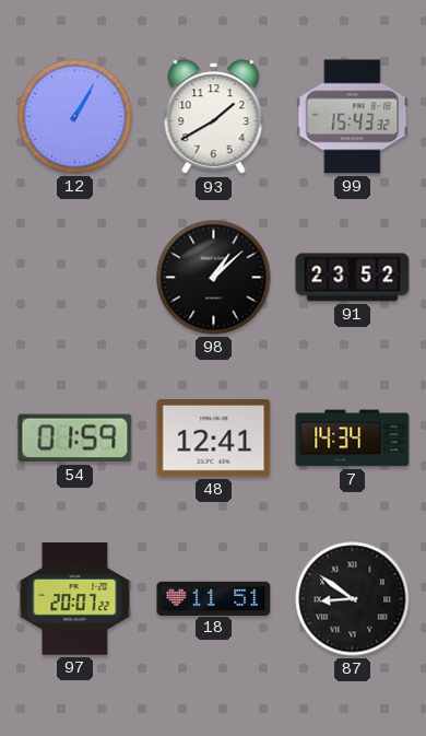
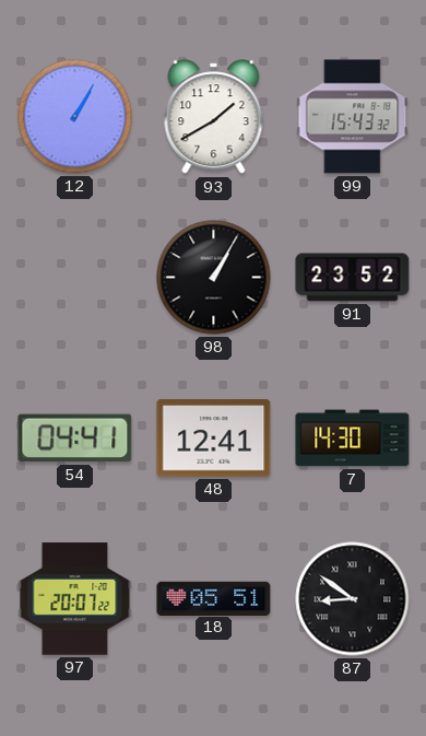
98: 1:08 -> 1:05
54: 01:59 -> 04:41
7: 14:34 -> 14:30
18: 11:51 -> 05:51
